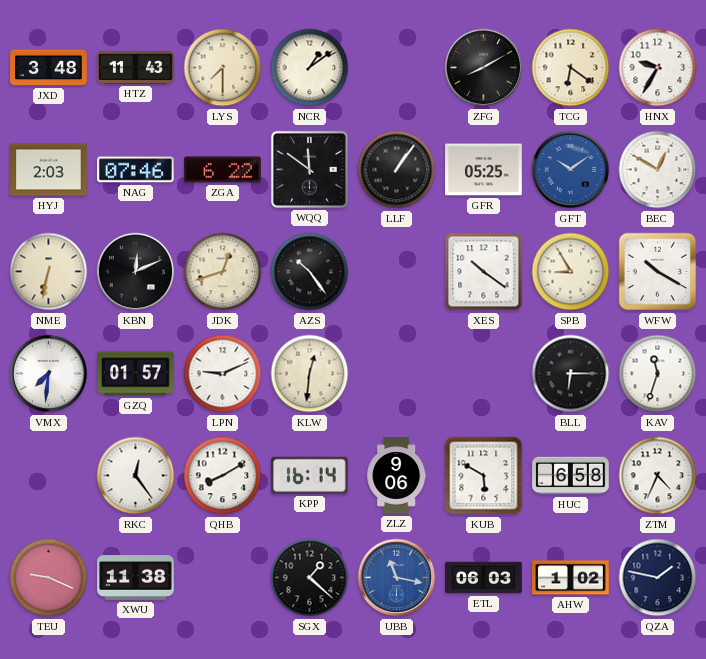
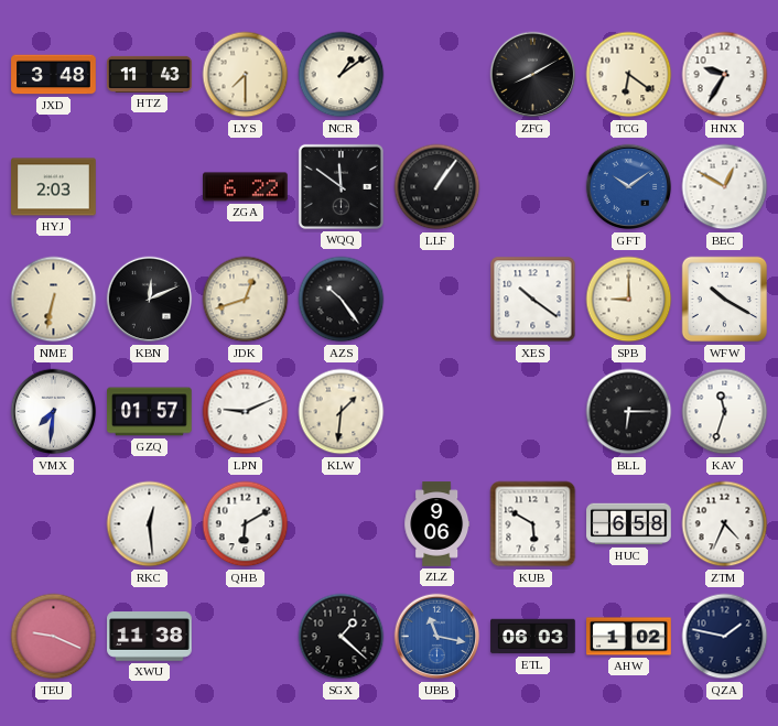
NAG: 07:46 -> none
GFR: 05:25 -> none
SPB: 8:55 -> 9:00
KLW: 12:31 -> 1:31
RKC: 12:24 -> 12:29
QHB: 8:10 -> 6:10
KPP: 16:14 -> none
